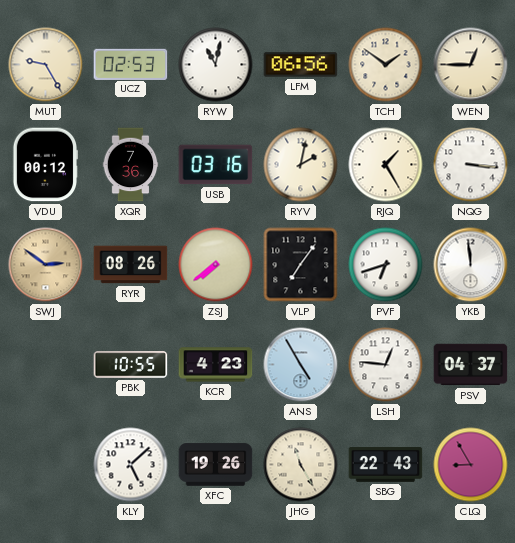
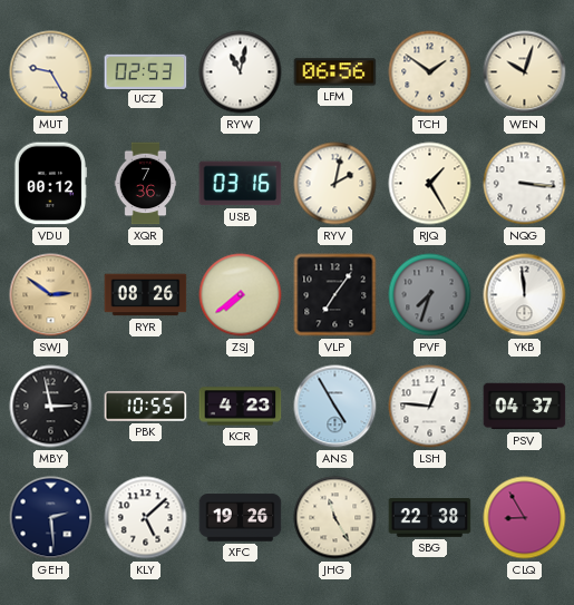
WEN: 12:45 -> 10:03
PVF: 6:42 -> 7:33
PVF dial: white -> grey
MBY: none -> 2:58
GEH: none -> 2:29
SBG: 22:43 -> 22:38
